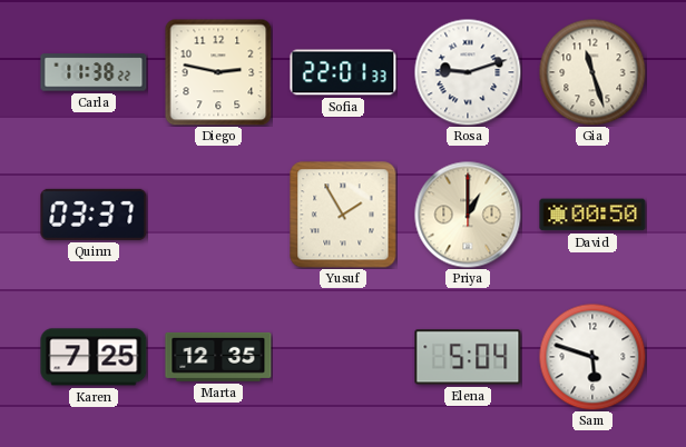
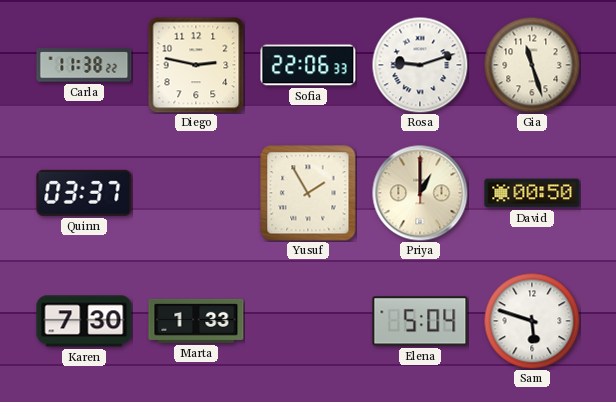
Sofia: 22:01 -> 22:06
Karen: 7:25 -> 7:30
Marta: 12:35 -> 1:33
